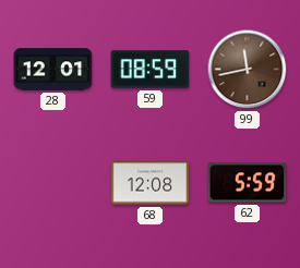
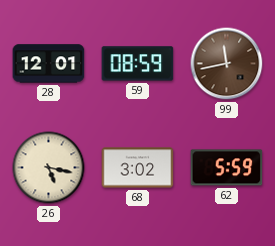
26: none -> 5:17
68: 12:08 -> 3:02
